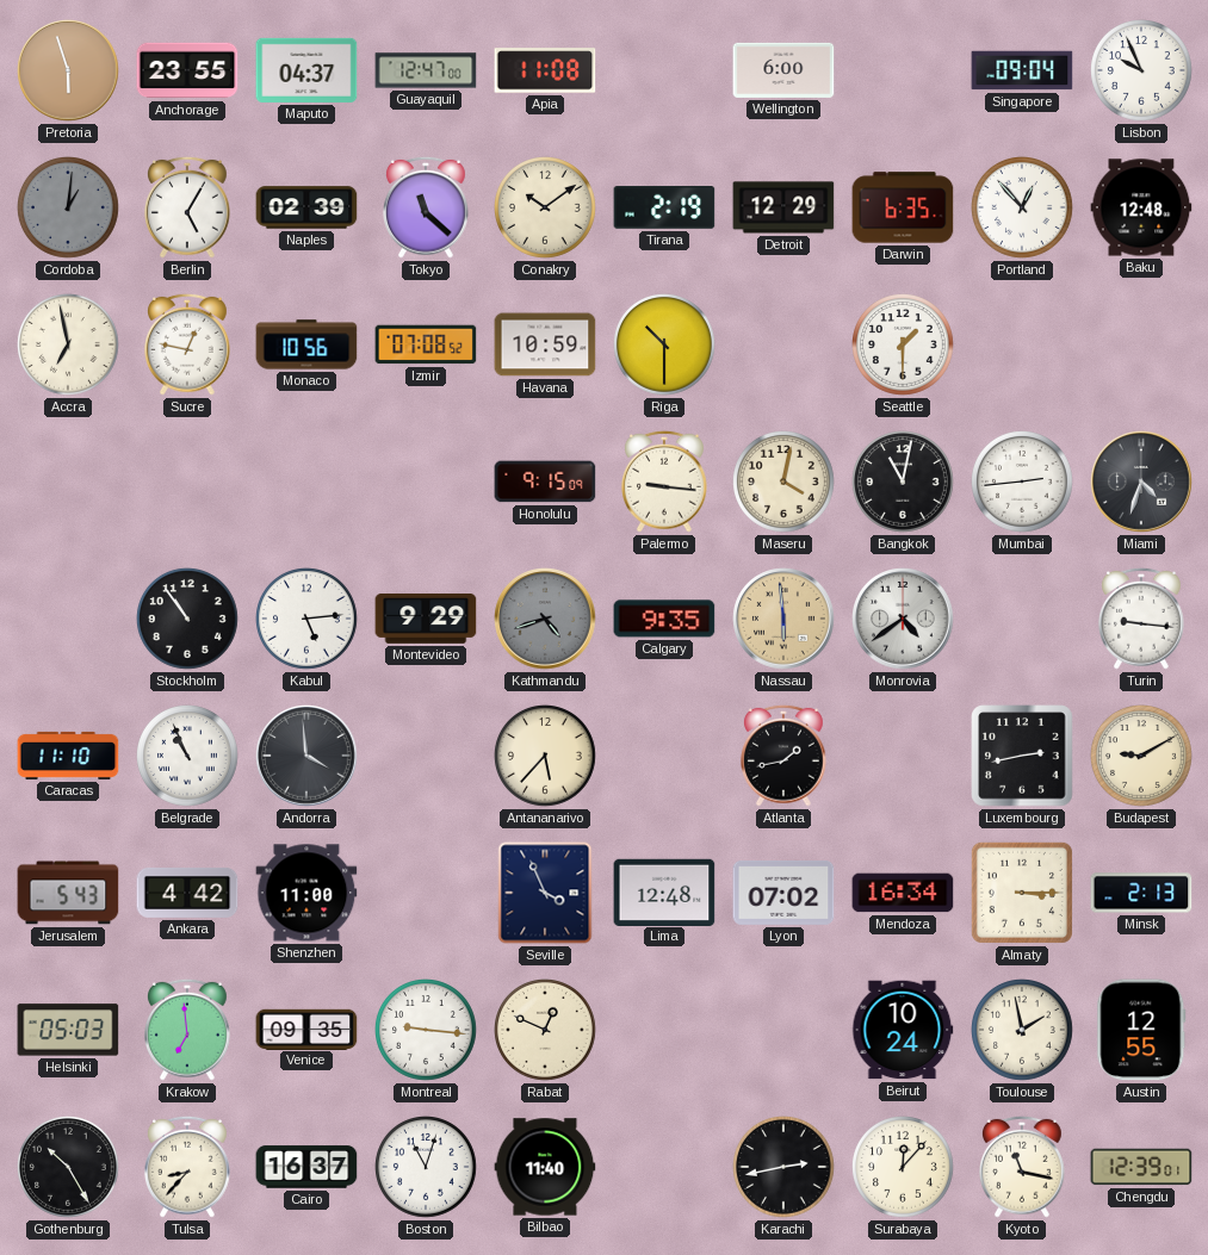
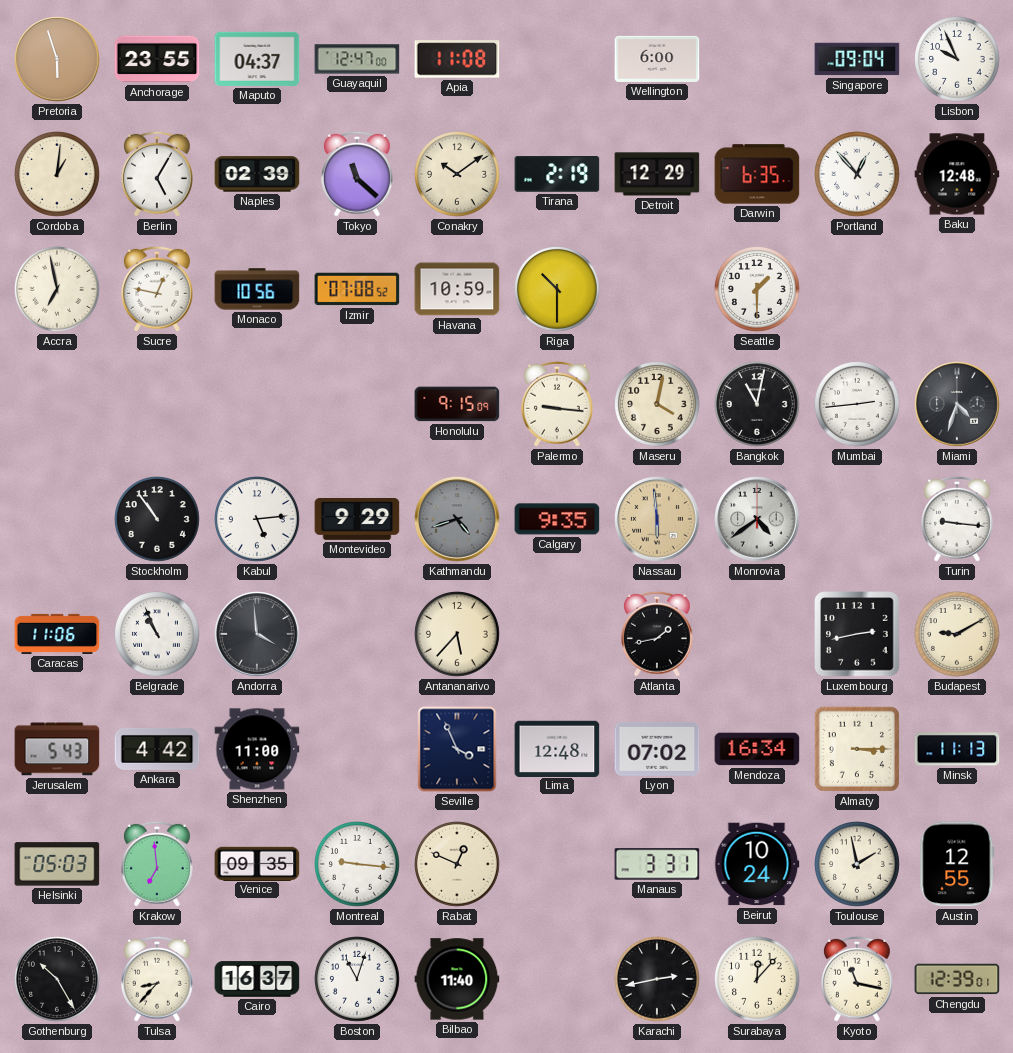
Cordoba dial: grey -> cream
Caracas: 11:10 -> 11:06
Minsk: 2:13 -> 11:13
Manaus: none -> 3:31
